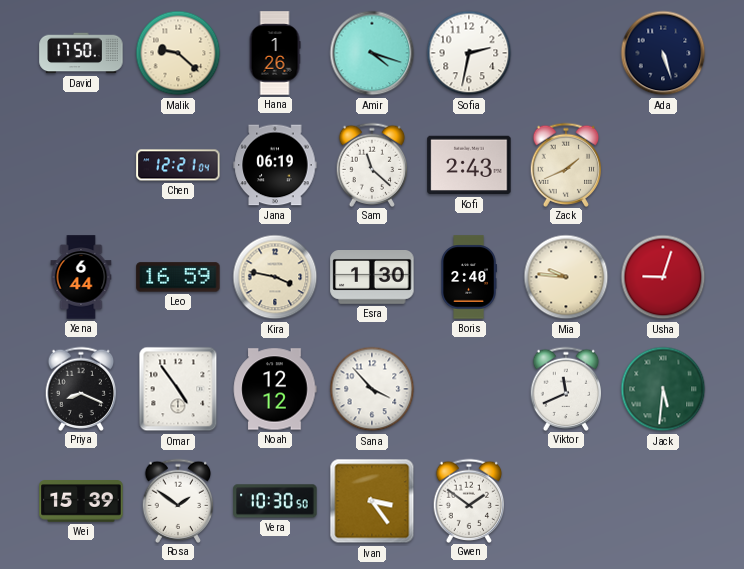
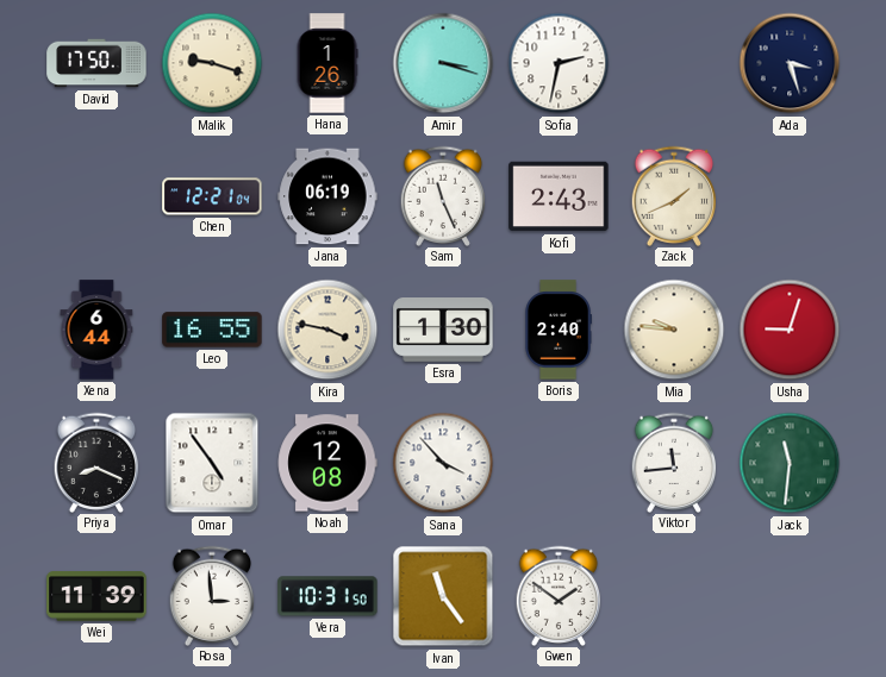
Malik: 9:22 -> 9:18
Amir: 4:18 -> 3:18
Ada: 5:27 -> 3:27
Sam: 11:22 -> 11:26
Leo: 16:59 -> 16:55
Noah: 12:12 -> 12:08
Viktor: 11:41 -> 11:44
Jack: 5:31 -> 11:31
Wei: 15:39 -> 11:39
Rosa: 1:51 -> 2:59
Vera: 10:30 -> 10:31
Ivan: 3:24 -> 11:24
